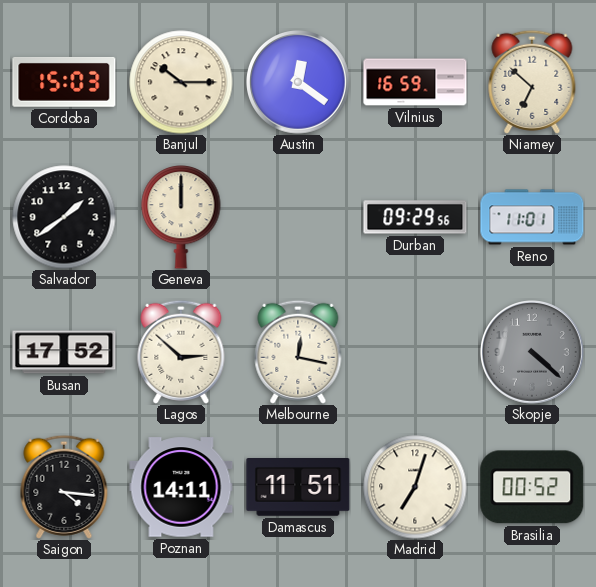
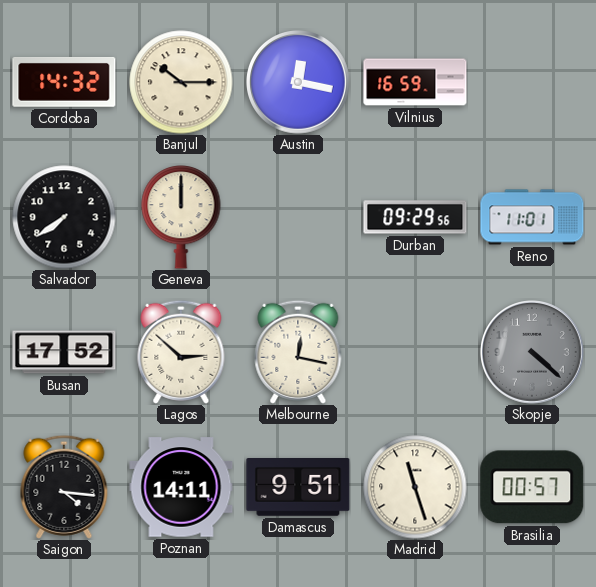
Cordoba: 15:03 -> 14:32
Austin: 12:21 -> 12:17
Niamey: 6:52 -> none
Salvador: 1:39 -> 7:39
Damascus: 11:51 -> 9:51
Madrid: 7:03 -> 11:27
Brasilia: 00:52 -> 00:57
